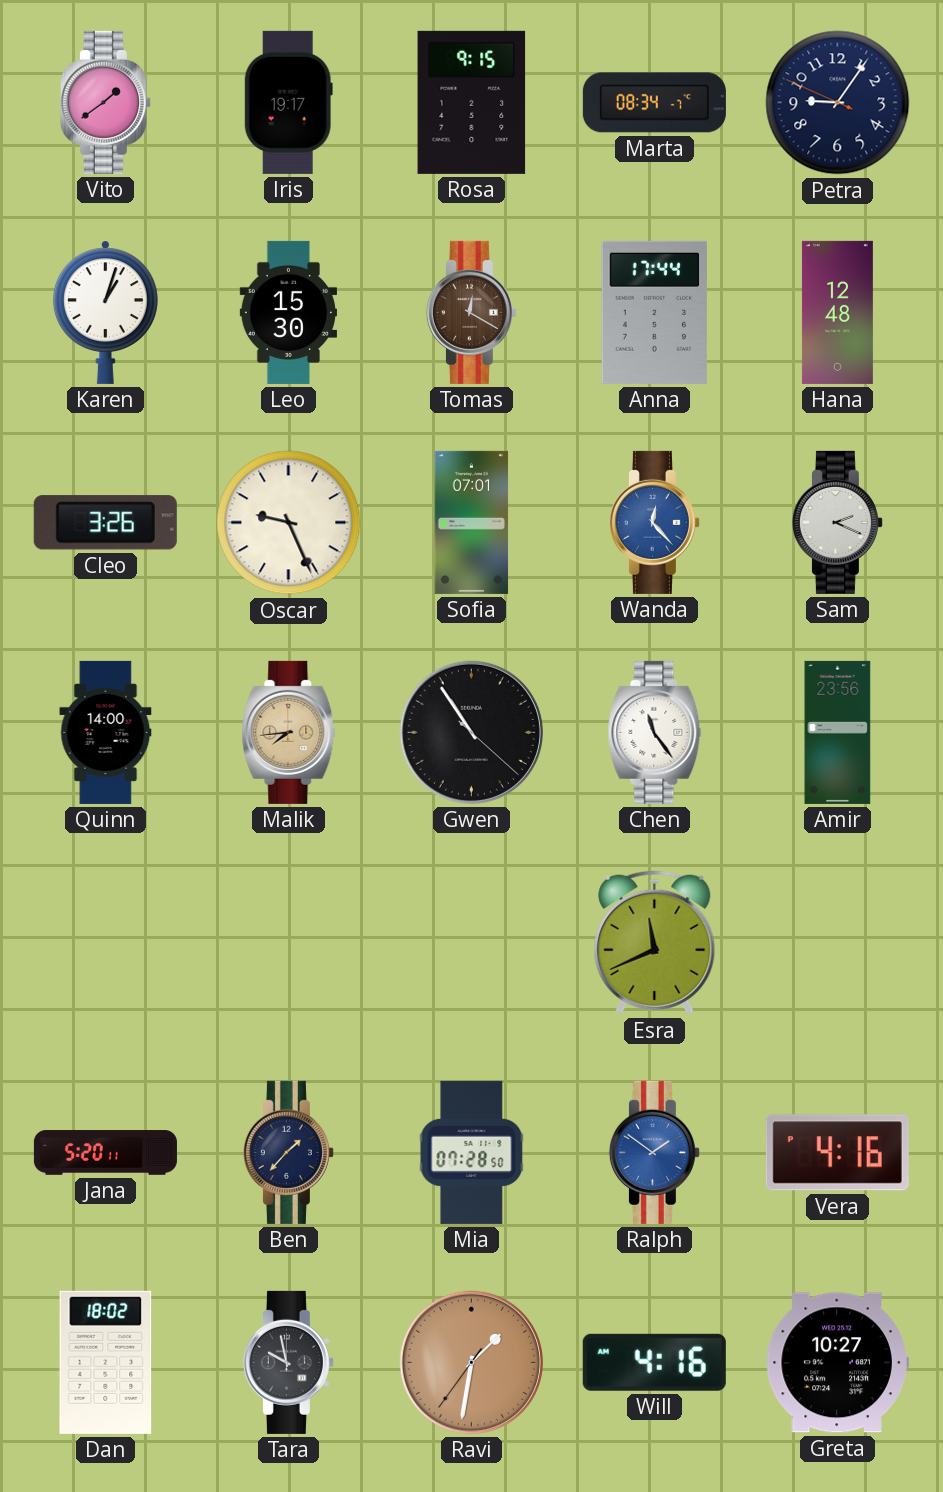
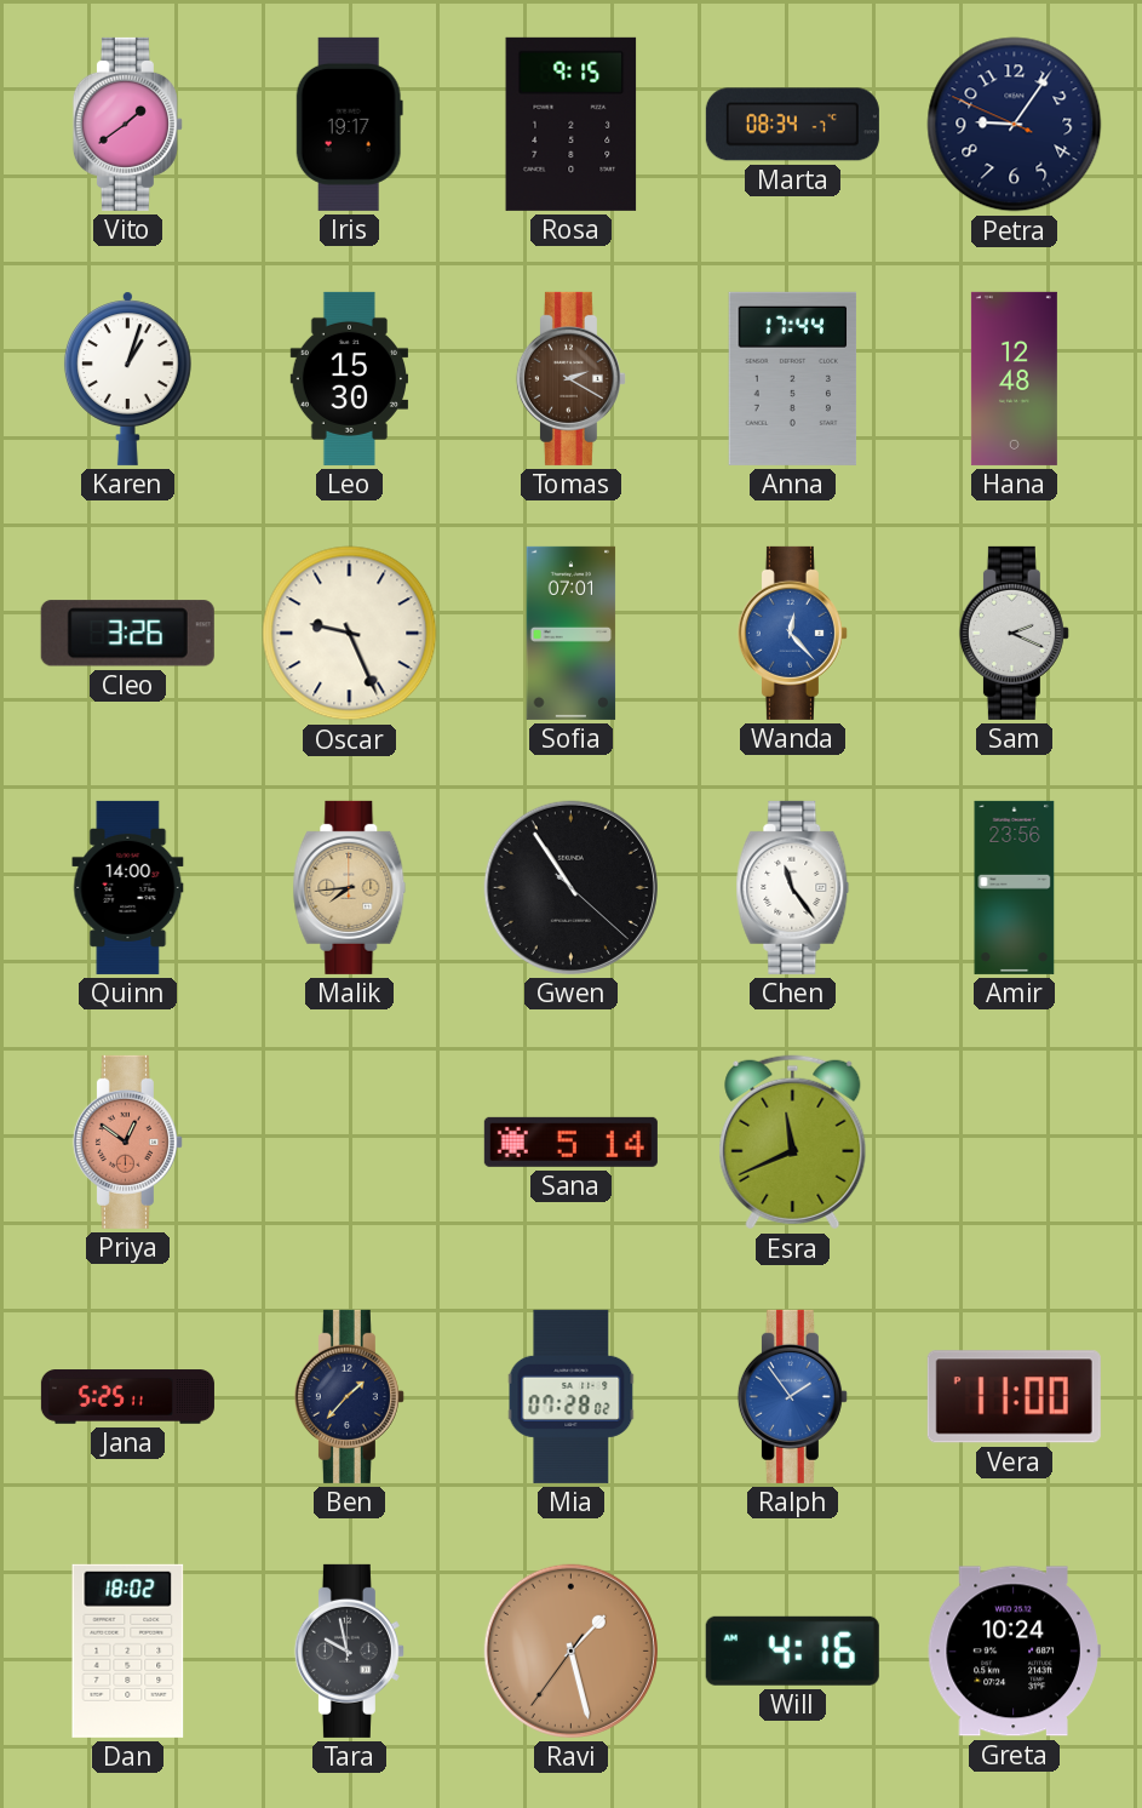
Tomas: 12:20 -> 2:20
Priya: none -> 12:51
Sana: none -> 5:14
Jana: 5:20 -> 5:25
Mia: 07:28:50 -> 07:28:02
Ralph: 1:51 -> 1:54
Vera: 4:16 -> 11:00
Ravi: 1:31 -> 1:27
Greta: 10:27 -> 10:24
